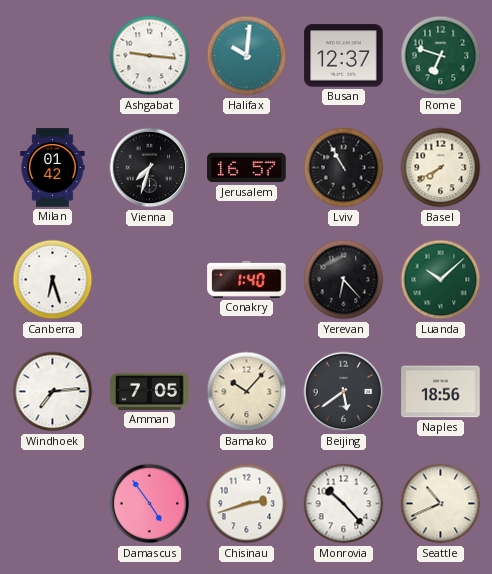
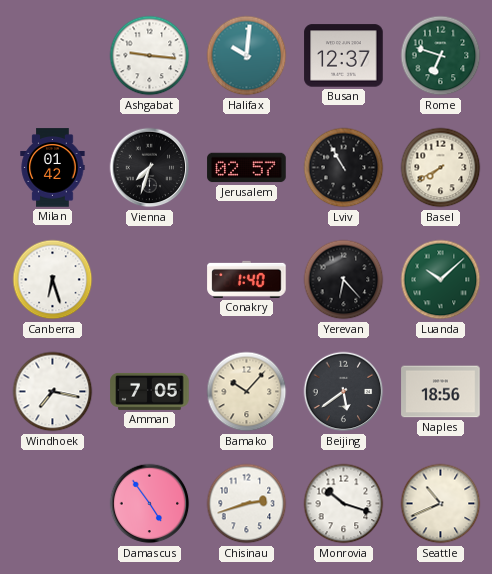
Jerusalem: 16:57 -> 02:57
Windhoek: 7:14 -> 7:17
Monrovia: 10:23 -> 10:18
